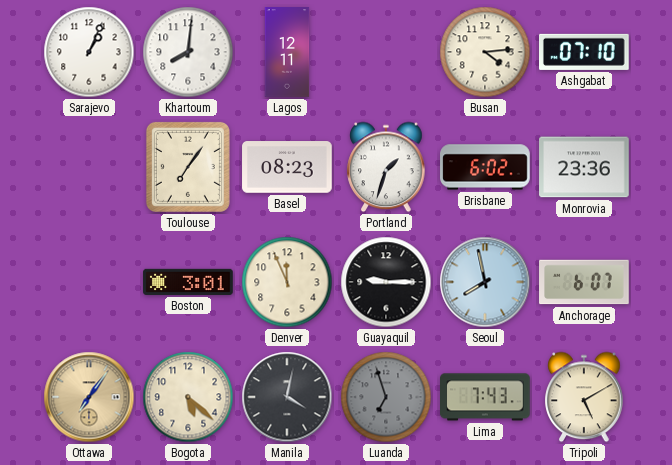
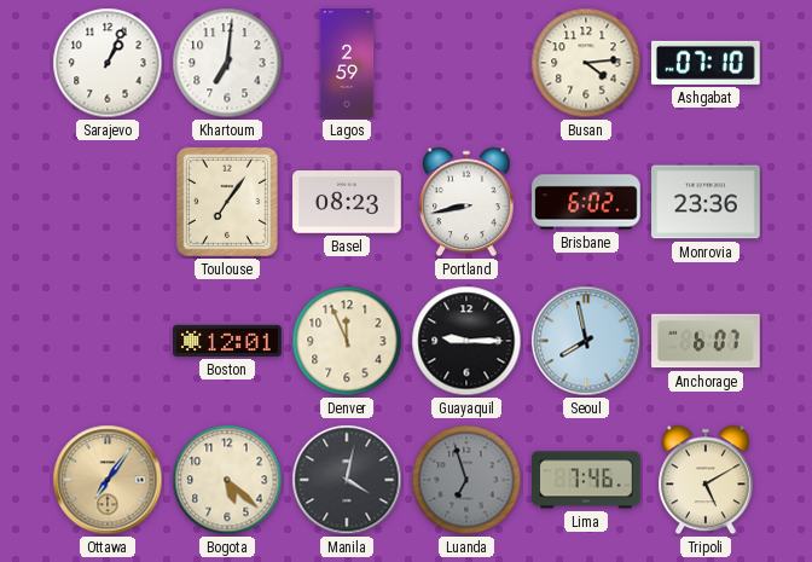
Khartoum: 8:01 -> 7:01
Lagos: 12:11 -> 2:59
Portland: 1:33 -> 8:43
Boston: 3:01 -> 12:01
Lima: 7:43 -> 7:46
